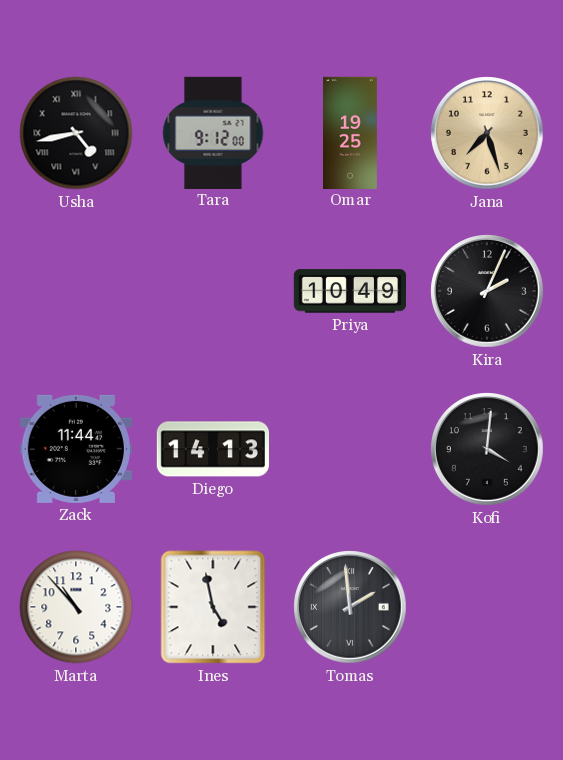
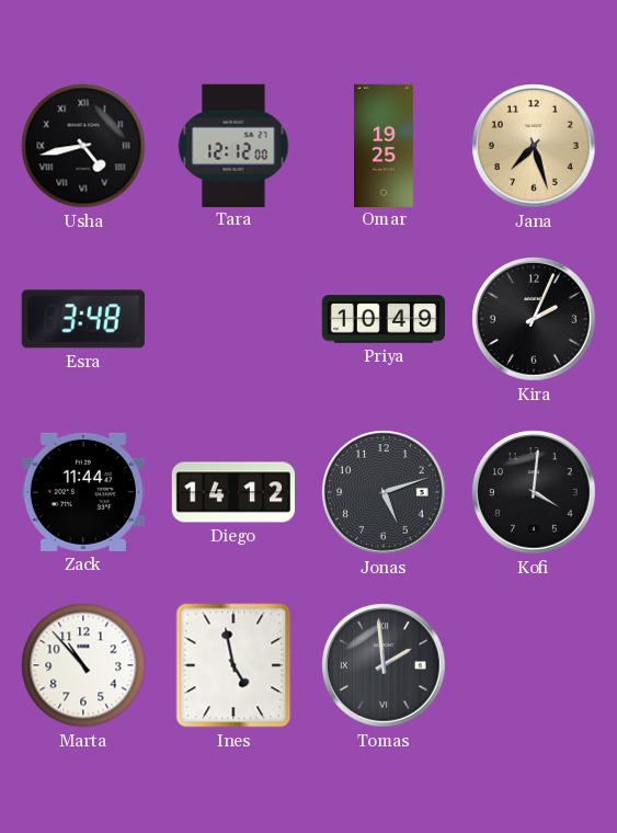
Tara: 9:12 -> 12:12
Esra: none -> 3:48
Diego: 14:13 -> 14:12
Jonas: none -> 5:12
